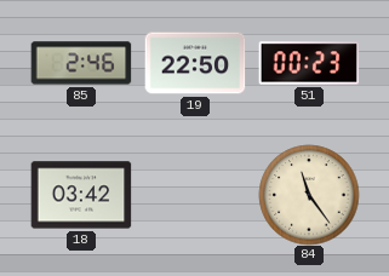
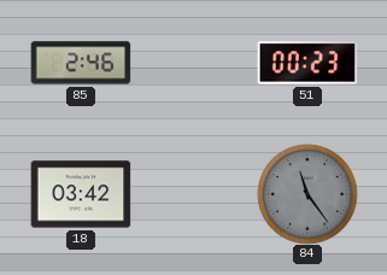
19: 22:50 -> none
84 dial: cream -> grey
